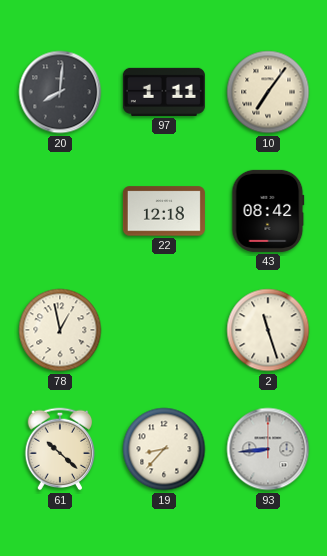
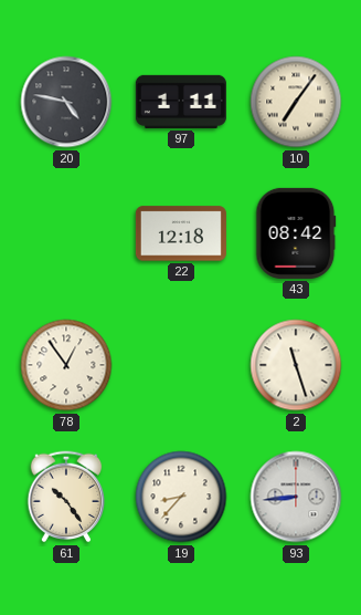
20: 8:01 -> 4:47
78: 12:58 -> 12:54
61: 10:22 -> 10:24
